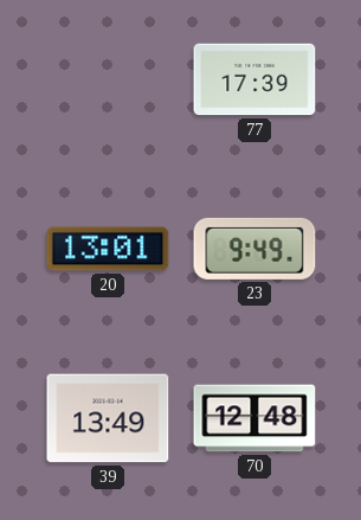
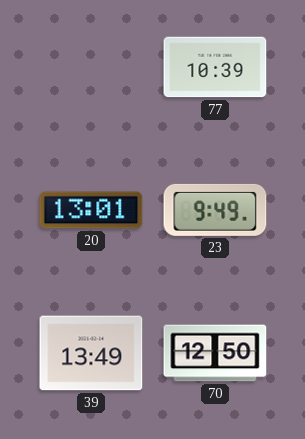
77: 17:39 -> 10:39
70: 12:48 -> 12:50
